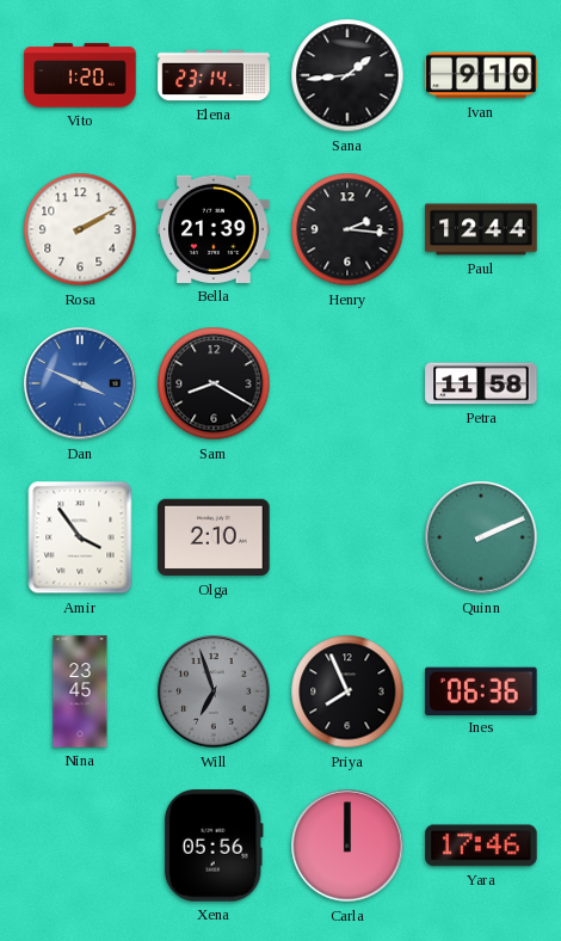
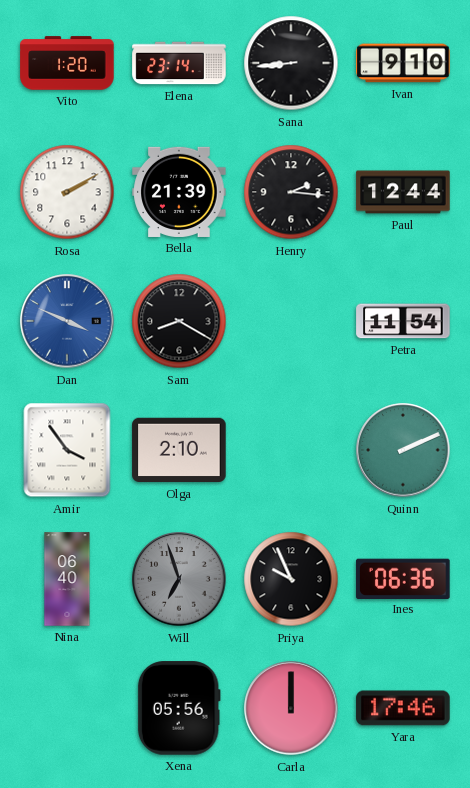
Sana: 1:44 -> 8:44
Petra: 11:58 -> 11:54
Nina: 23:45 -> 06:40
Priya: 7:56 -> 9:56
